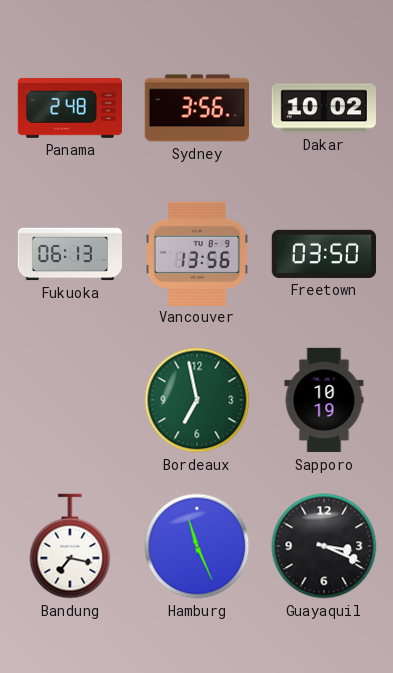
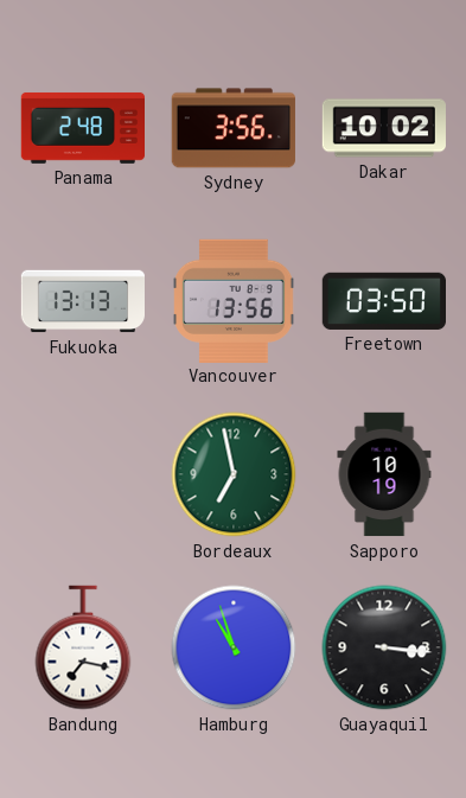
Fukuoka: 06:13 -> 13:13
Hamburg: 11:26 -> 10:57
Guayaquil: 3:19 -> 3:16
